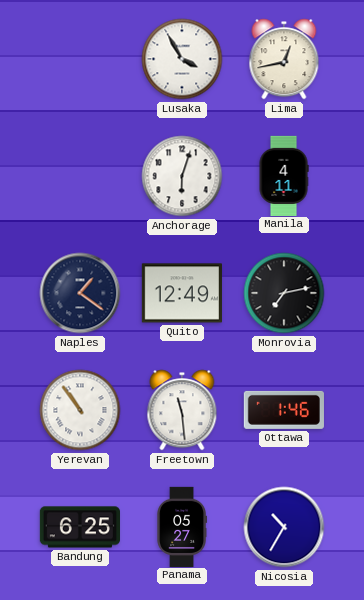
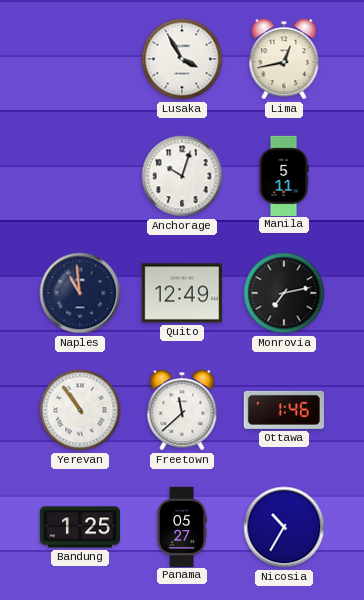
Anchorage: 6:03 -> 10:03
Manila: 4:11 -> 5:11
Naples: 1:21 -> 10:59
Freetown: 11:29 -> 11:38
Bandung: 6:25 -> 1:25
